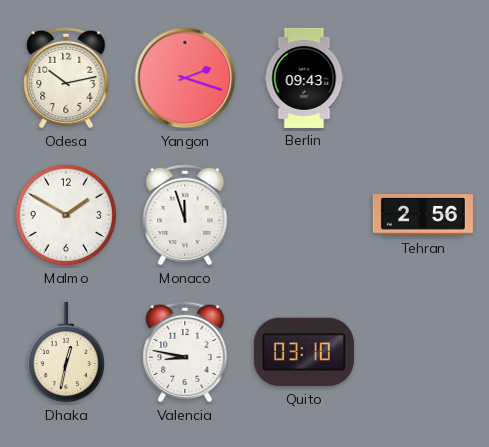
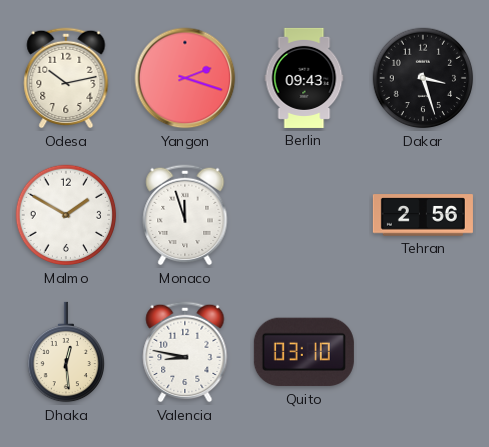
Dakar: none -> 3:27
Dhaka: 12:32 -> 12:29
